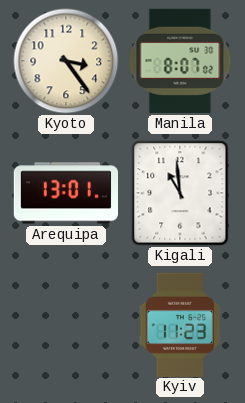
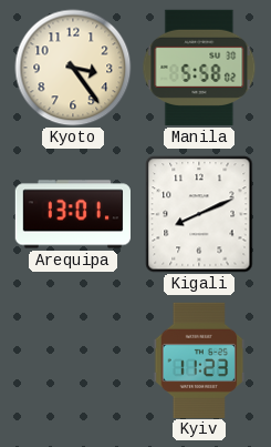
Manila: 8:07 -> 5:58
Kigali: 10:59 -> 8:11
